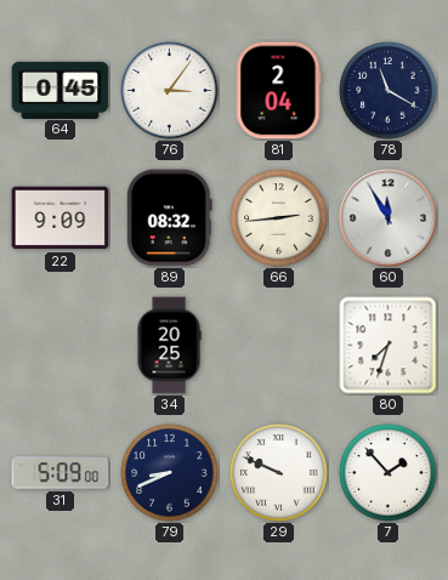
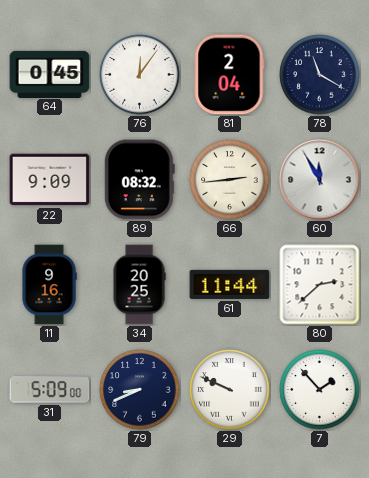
76: 3:06 -> 12:06
11: none -> 9:16
61: none -> 11:44
80: 7:33 -> 2:38
